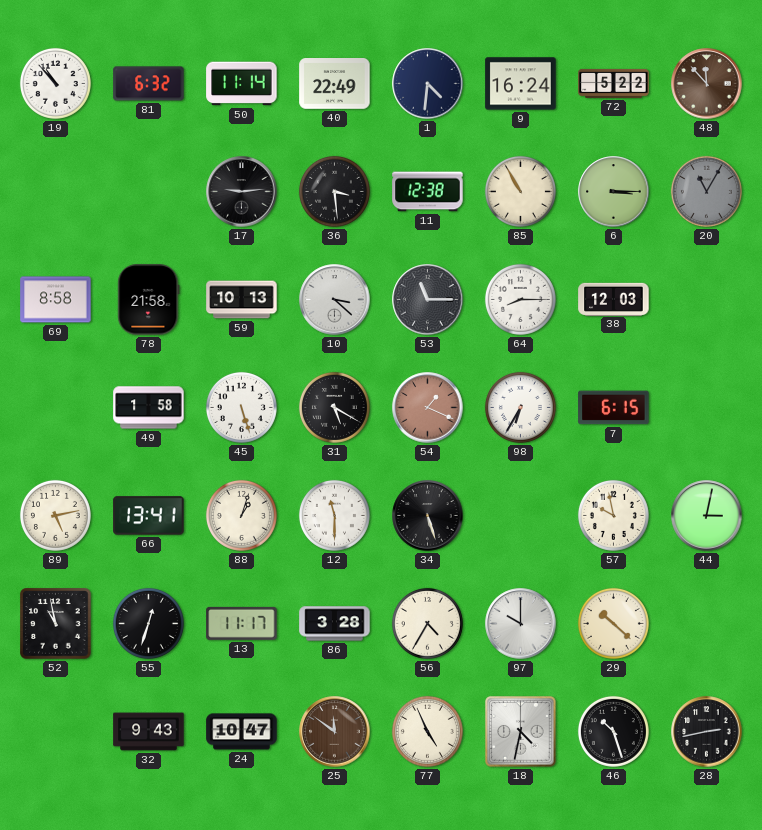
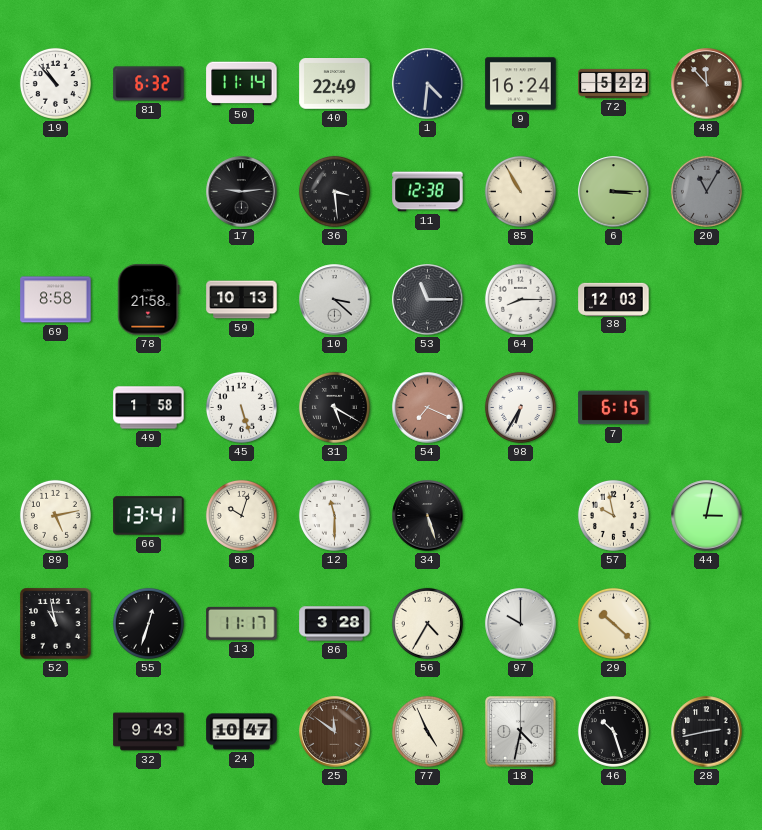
54: 1:19 -> 7:19
88: 1:03 -> 10:03
